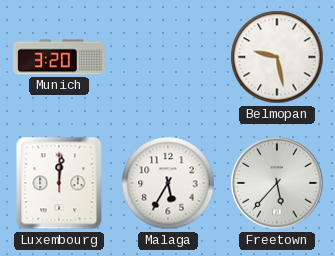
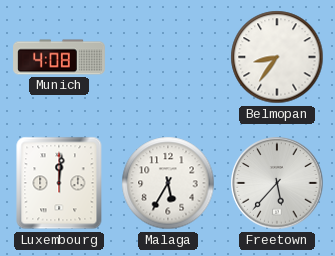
Munich: 3:20 -> 4:08
Belmopan: 9:28 -> 8:36
